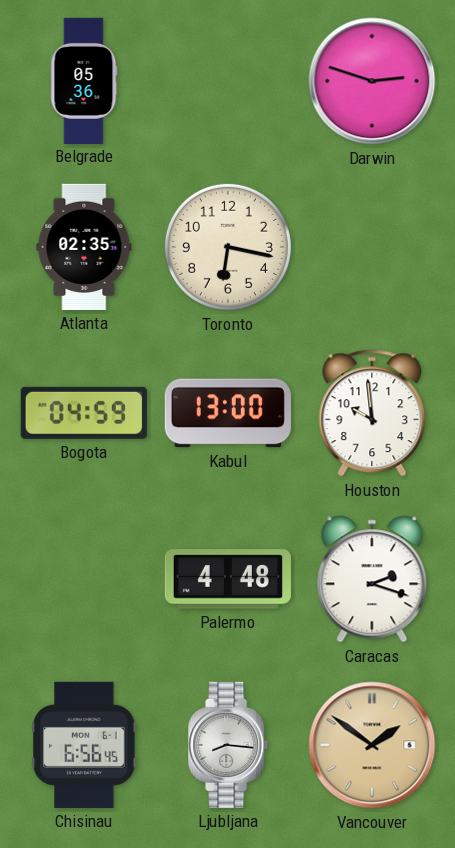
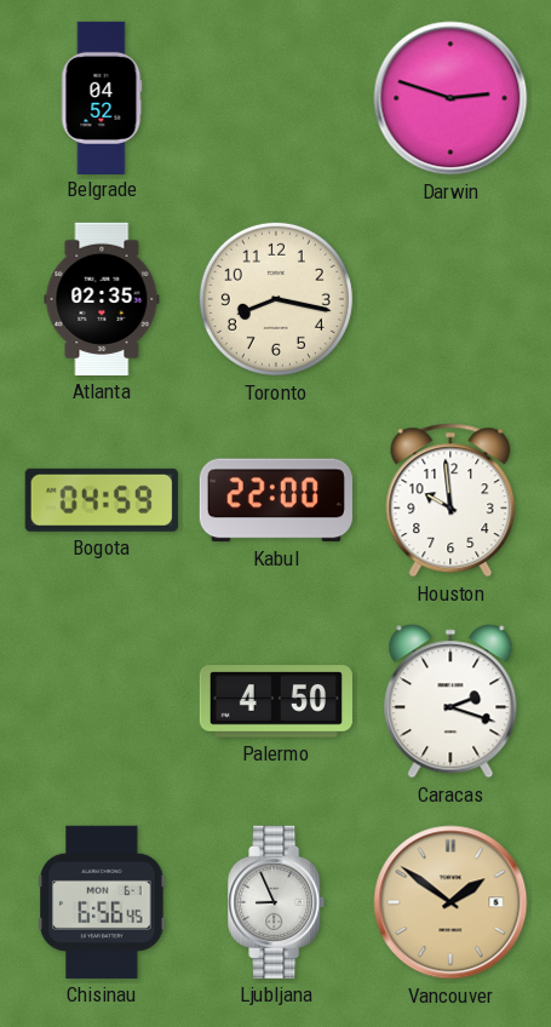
Belgrade: 05:36 -> 04:52
Toronto: 6:17 -> 8:17
Kabul: 13:00 -> 22:00
Palermo: 4:48 -> 4:50
Ljubljana: 8:16 -> 8:56
